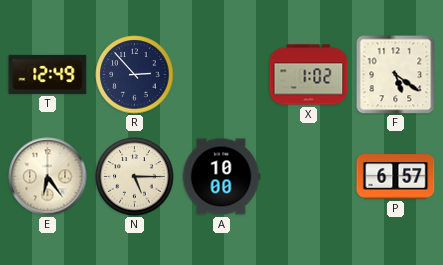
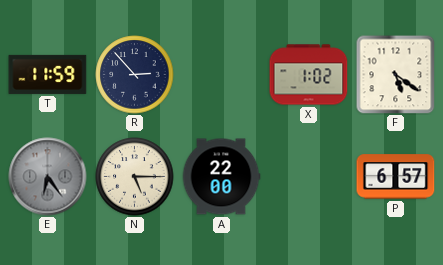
T: 12:49 -> 11:59
E dial: cream -> grey
A: 10:00 -> 22:00
